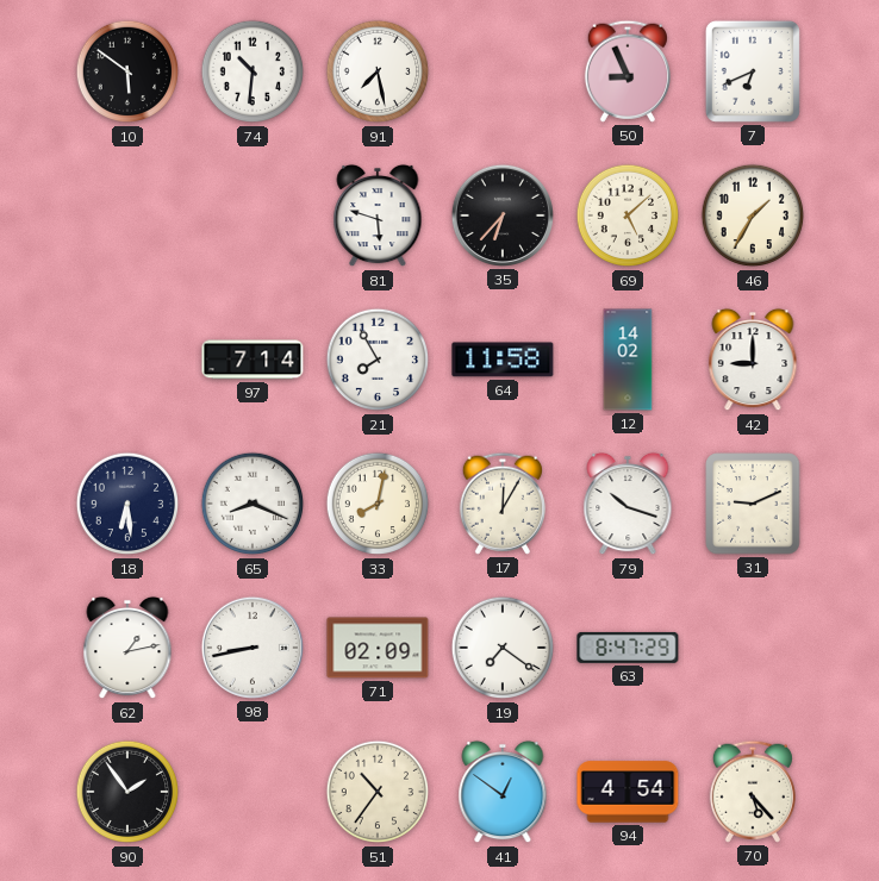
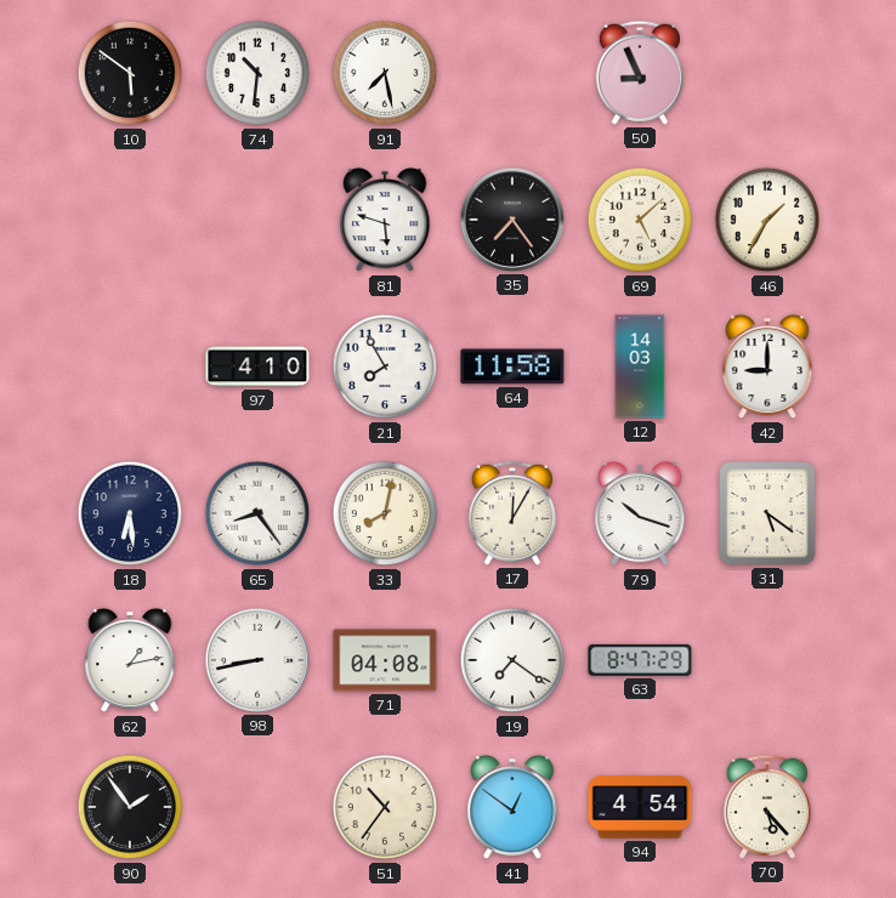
7: 6:41 -> none
35: 6:37 -> 7:24
97: 7:14 -> 4:10
12: 14:02 -> 14:03
65: 8:19 -> 8:24
31: 9:11 -> 5:21
71: 02:09 -> 04:08
